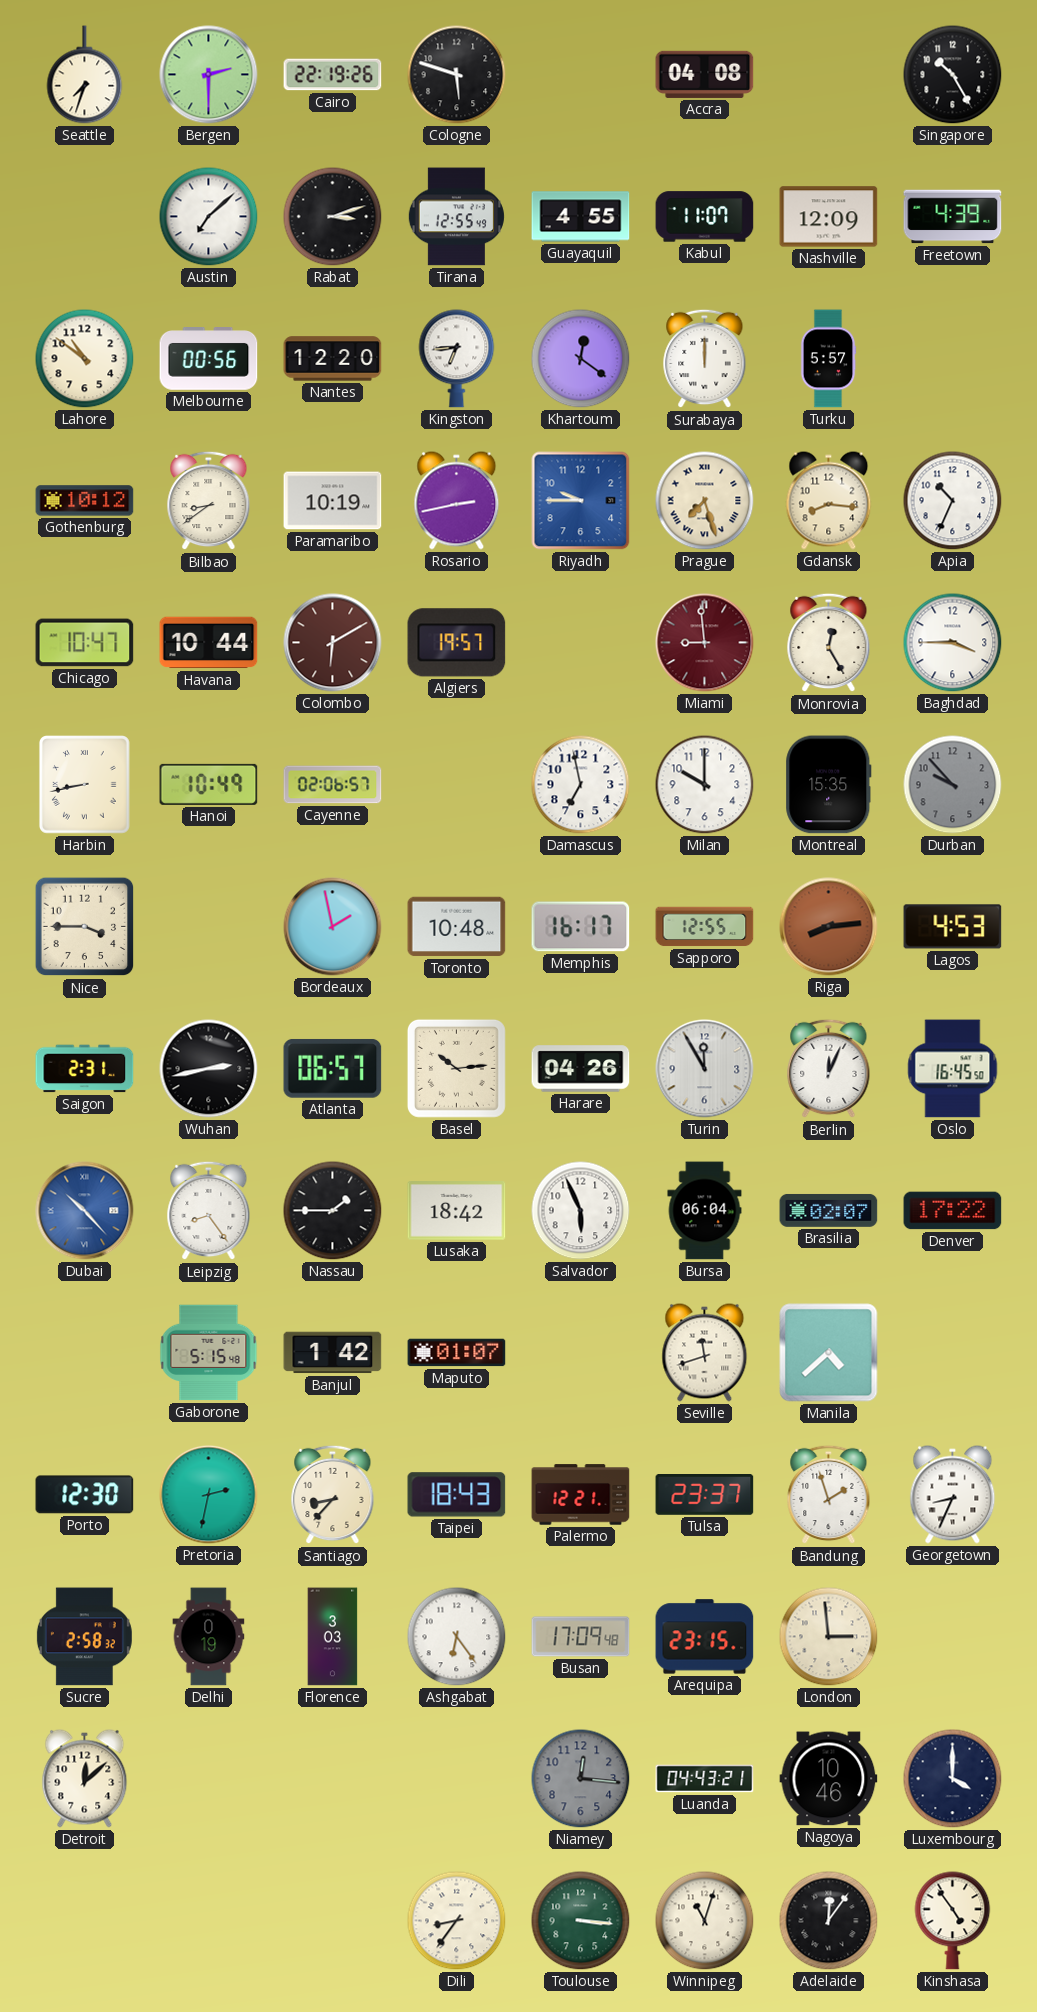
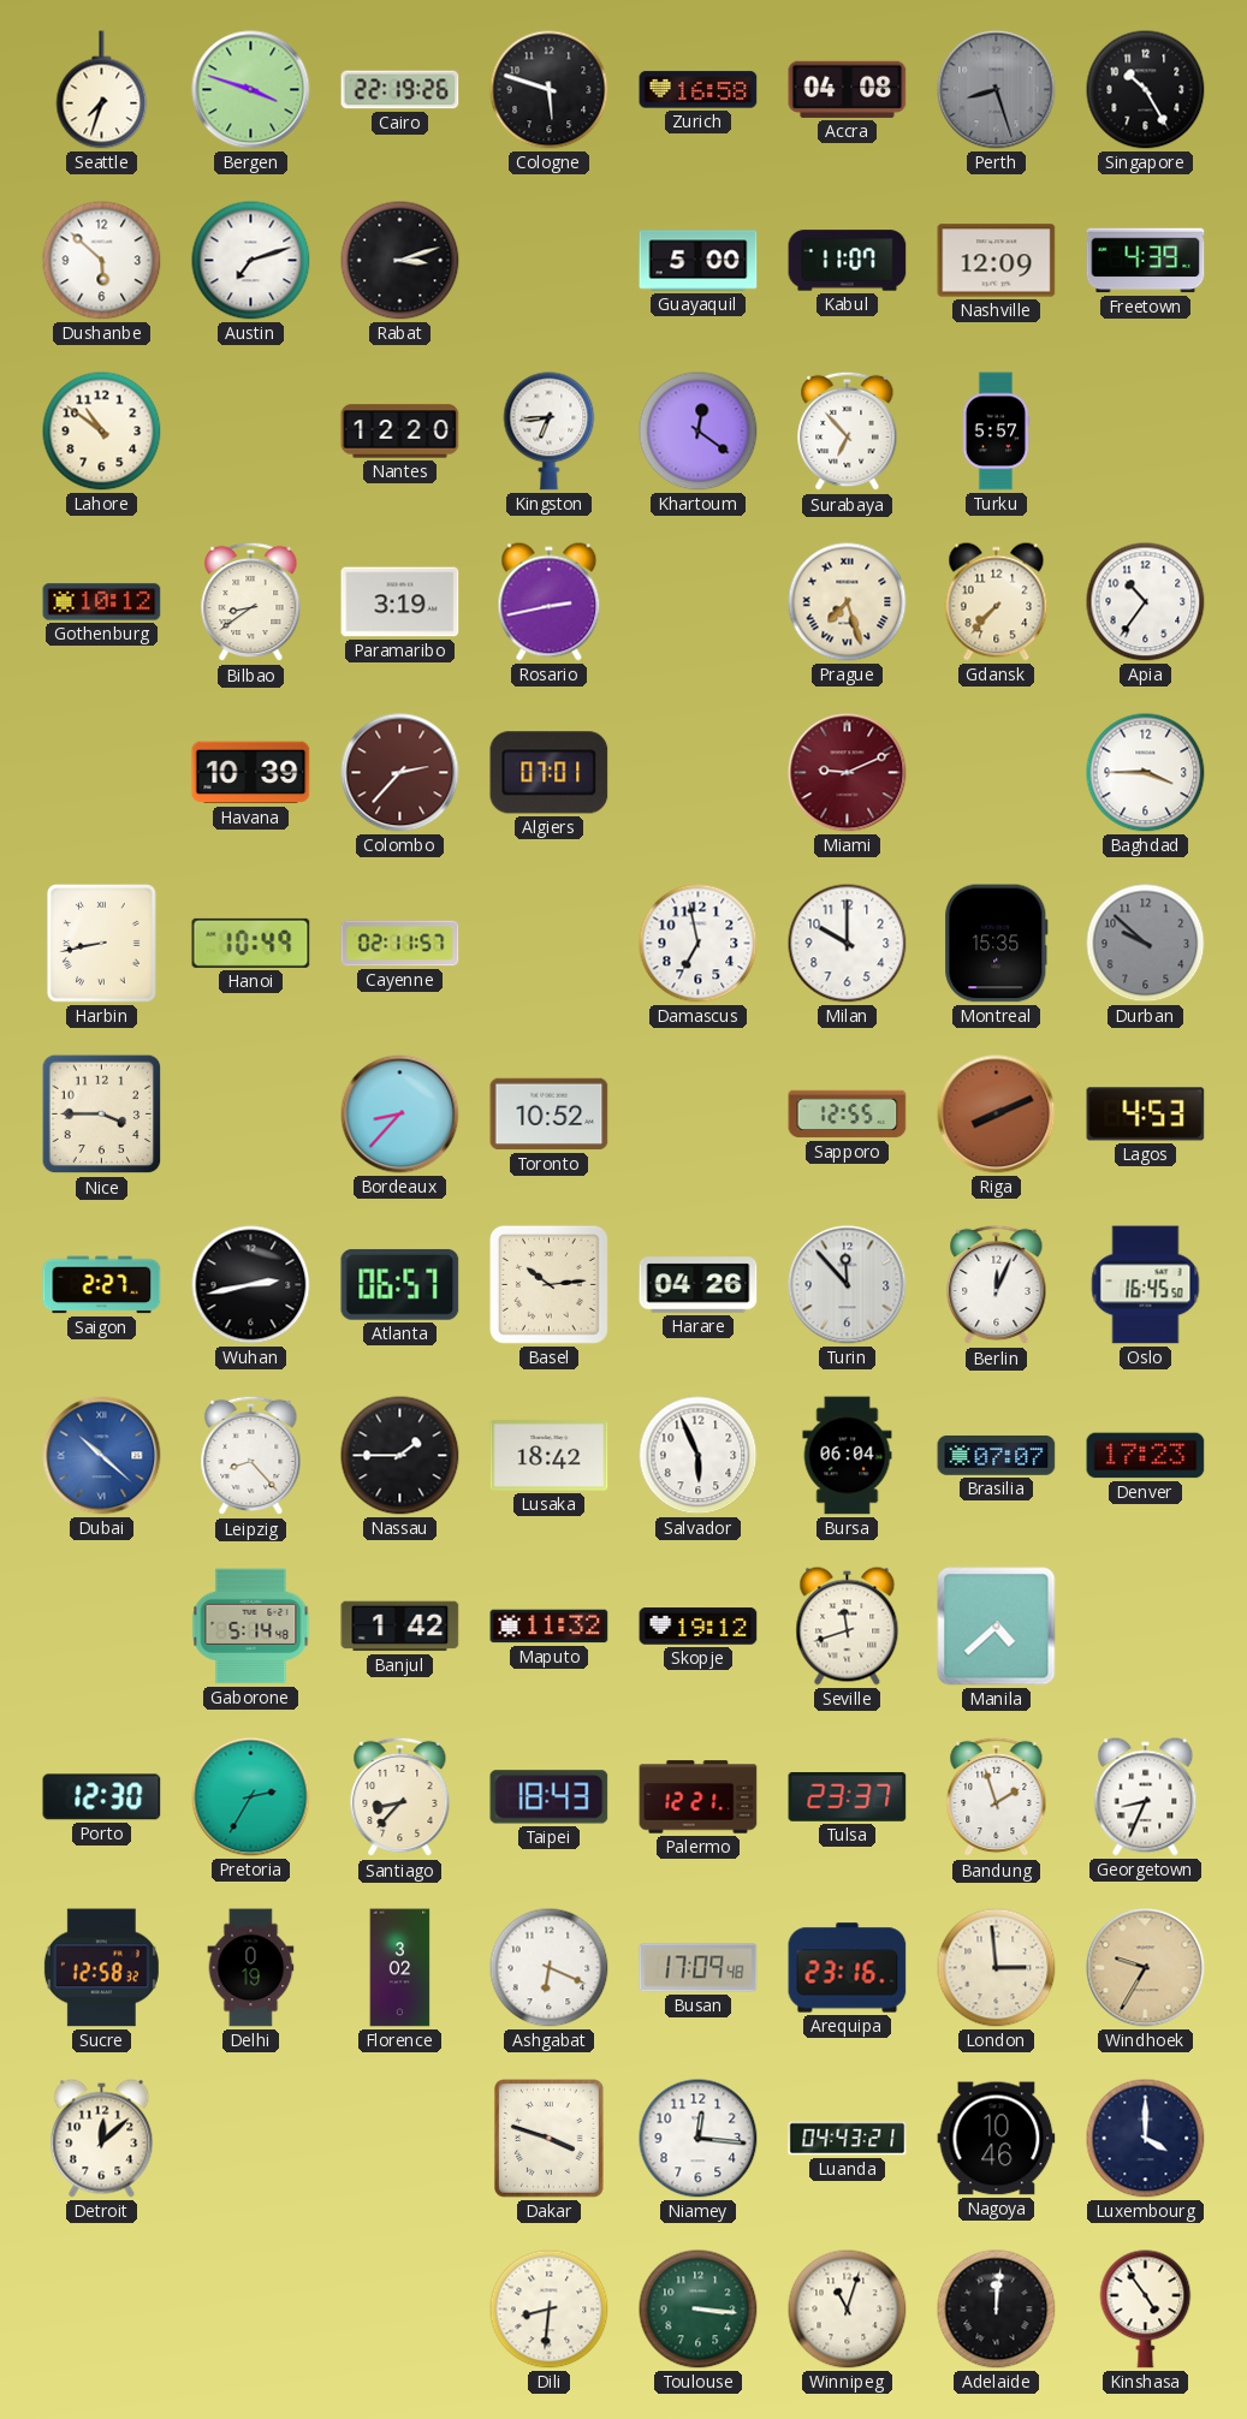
Bergen: 2:30 -> 3:48
Zurich: none -> 16:58
Perth: none -> 8:27
Dushanbe: none -> 5:52
Austin: 7:08 -> 7:12
Tirana: 12:55 -> none
Guayaquil: 4:55 -> 5:00
Melbourne: 00:56 -> none
Surabaya: 12:00 -> 6:53
Paramaribo: 10:19 -> 3:19
Riyadh: 9:45 -> none
Gdansk: 8:16 -> 7:37
Apia: 10:34 -> 10:36
Chicago: 10:47 -> none
Havana: 10:44 -> 10:39
Colombo: 6:10 -> 2:37
Algiers: 19:57 -> 07:01
Miami: 8:59 -> 9:11
Monrovia: 12:25 -> none
Cayenne: 02:06 -> 02:11
Durban: 9:53 -> 9:52
Bordeaux: 1:58 -> 8:37
Toronto: 10:48 -> 10:52
Memphis: 16:17 -> none
Riga: 8:14 -> 8:11
Saigon: 2:31 -> 2:27
Turin: 11:55 -> 11:53
Dubai: 10:23 -> 10:22
Leipzig: 8:24 -> 8:23
Brasilia: 02:07 -> 07:07
Denver: 17:22 -> 17:23
Gaborone: 5:15 -> 5:14
Maputo: 01:07 -> 11:32
Skopje: none -> 19:12
Pretoria: 2:32 -> 2:35
Sucre: 2:58 -> 12:58
Florence: 3:03 -> 3:02
Ashgabat: 6:24 -> 6:19
Arequipa: 23:15 -> 23:16
Windhoek: none -> 9:35
Dakar: none -> 3:48
Niamey dial: grey -> white
Dili: 8:36 -> 8:31
Adelaide: 12:06 -> 12:01
